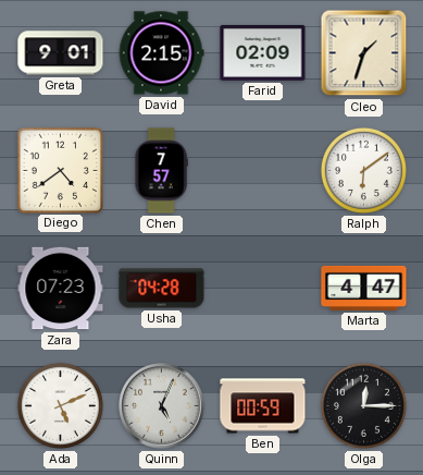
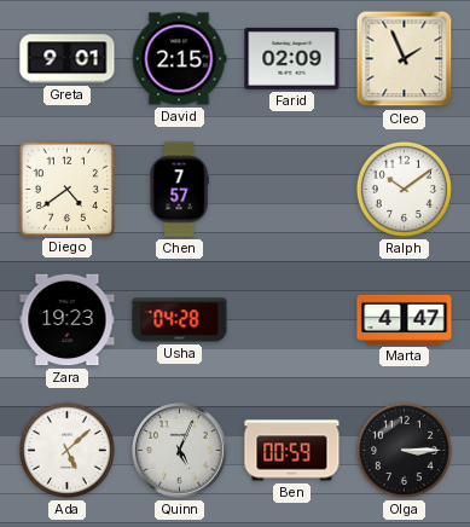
Cleo: 1:33 -> 1:56
Ralph: 6:09 -> 10:09
Zara: 07:23 -> 19:23
Ada: 5:11 -> 5:08
Olga: 12:15 -> 3:15
